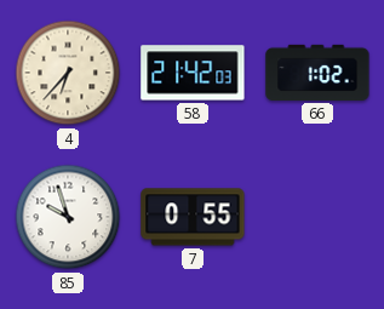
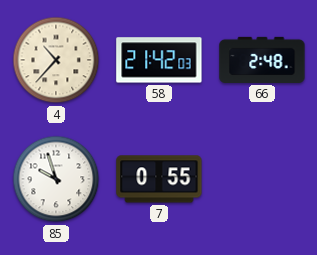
4: 6:37 -> 10:37
66: 1:02 -> 2:48
